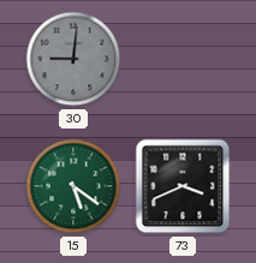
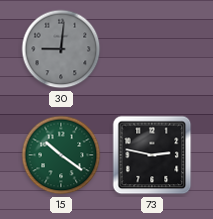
15: 5:21 -> 10:21
73: 3:41 -> 2:47
